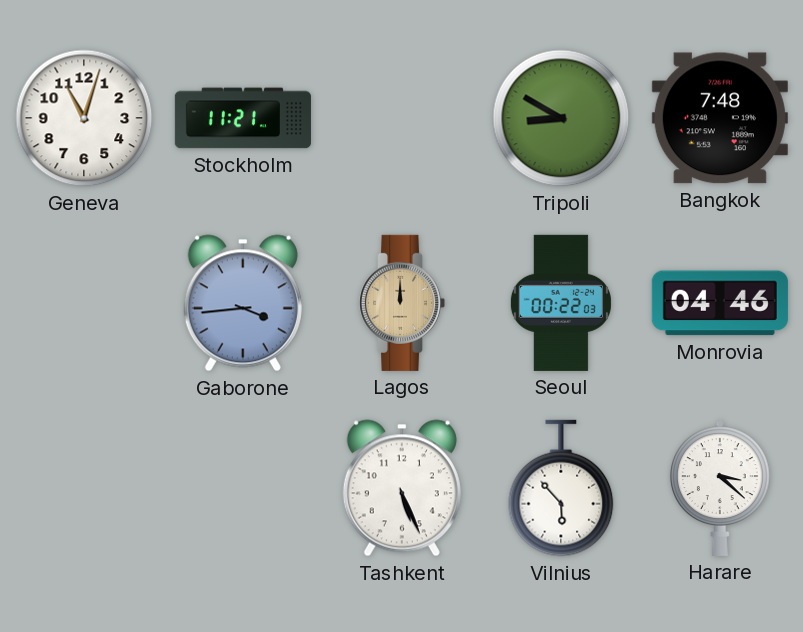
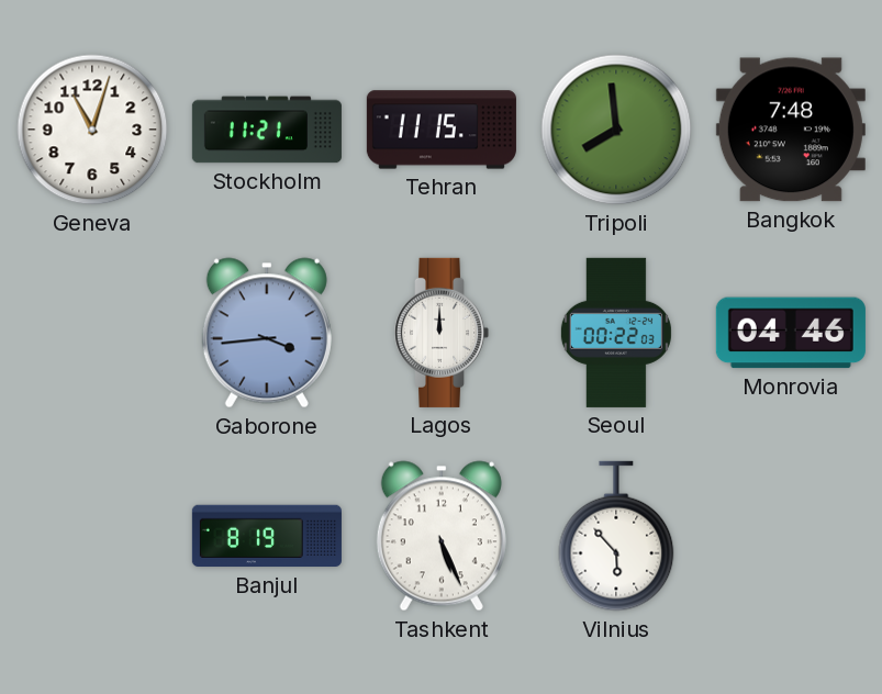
Tehran: none -> 11:15
Tripoli: 8:50 -> 7:59
Lagos dial: champagne -> white
Banjul: none -> 8:19
Harare: 3:22 -> none
